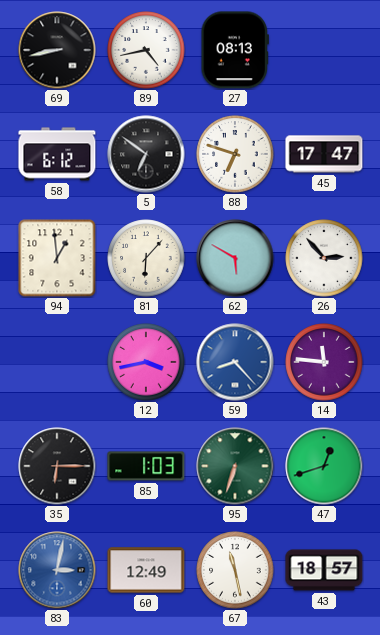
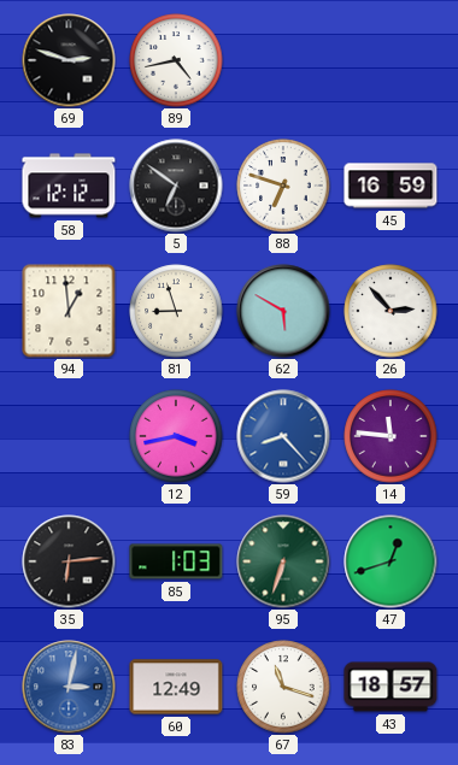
69: 8:43 -> 2:48
27: 08:13 -> none
58: 6:12 -> 12:12
45: 17:47 -> 16:59
81: 6:07 -> 8:57
35: 6:15 -> 6:14
67: 11:28 -> 11:18
